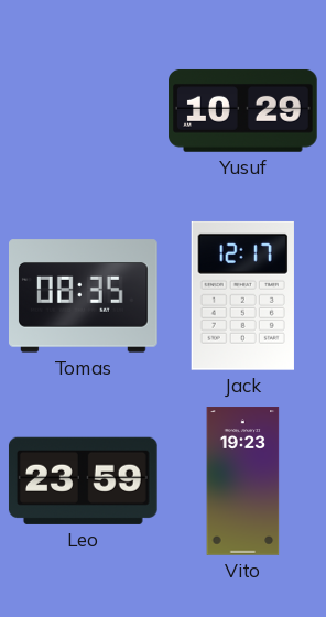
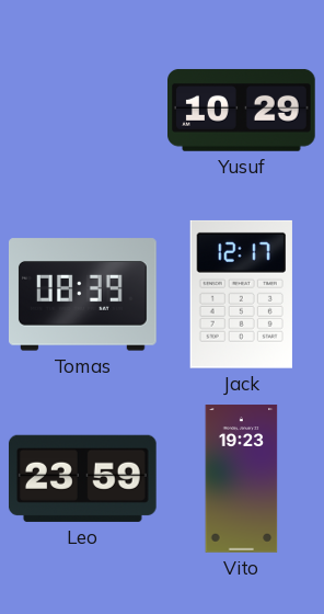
Tomas: 08:35 -> 08:39
